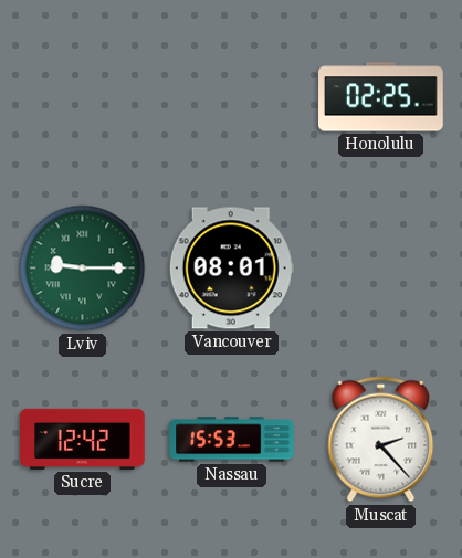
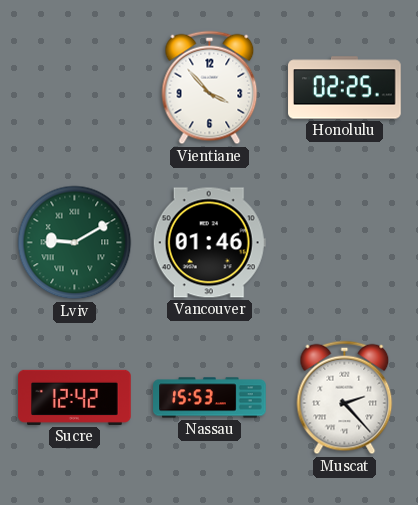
Vientiane: none -> 3:53
Lviv: 9:15 -> 9:10
Vancouver: 08:01 -> 01:46
